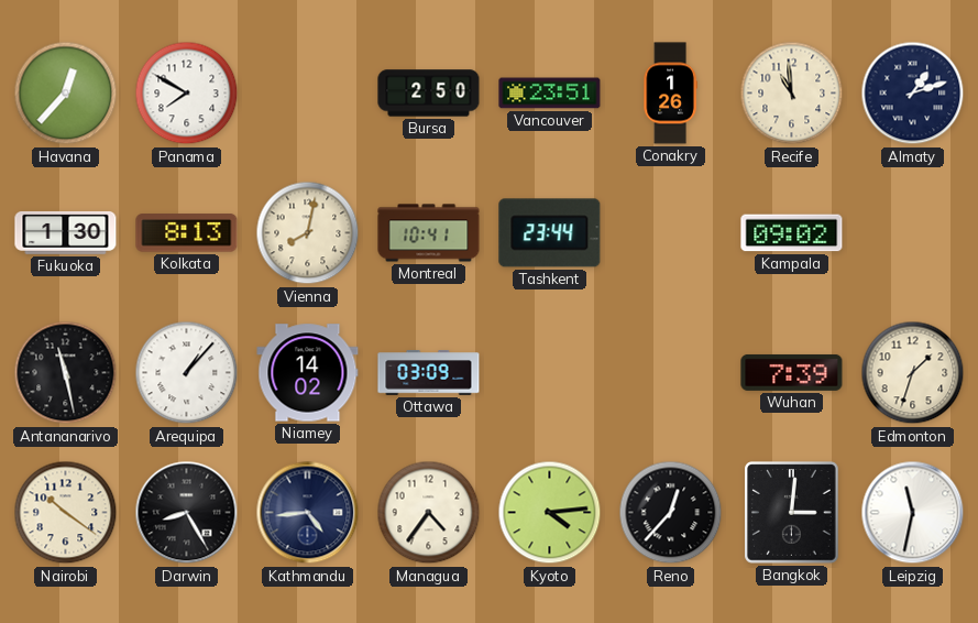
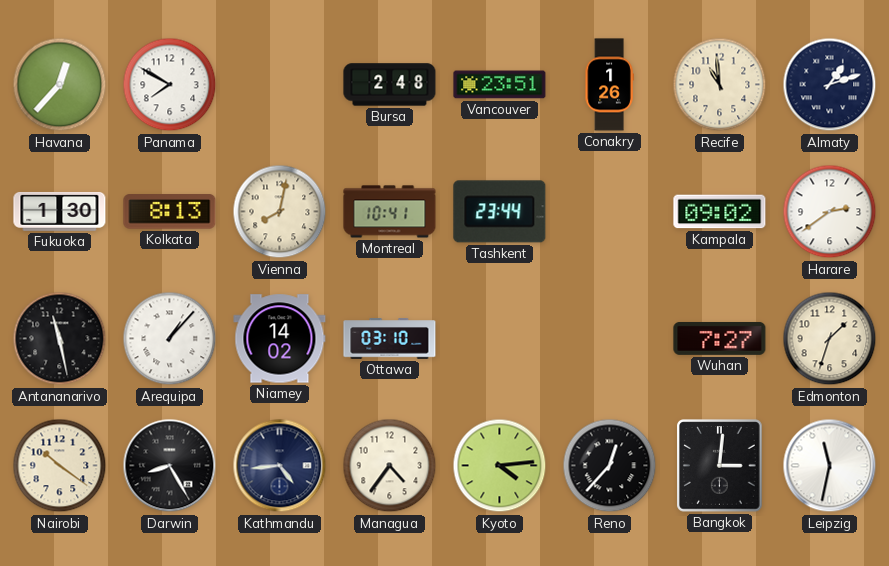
Bursa: 2:50 -> 2:48
Harare: none -> 2:39
Ottawa: 03:09 -> 03:10
Wuhan: 7:39 -> 7:27
